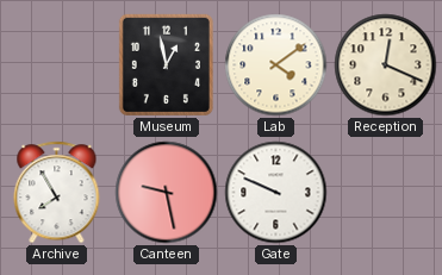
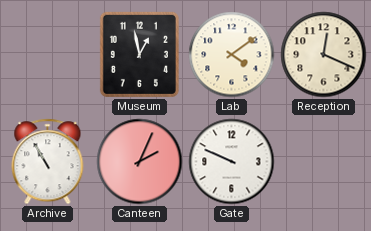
Archive: 7:55 -> 10:55
Canteen: 9:28 -> 2:04
